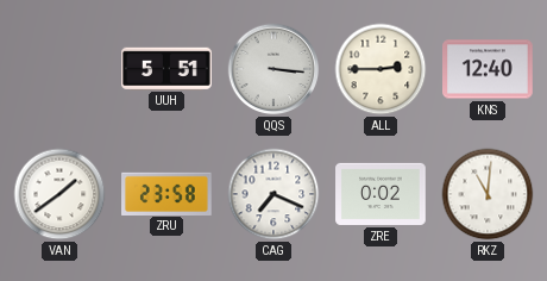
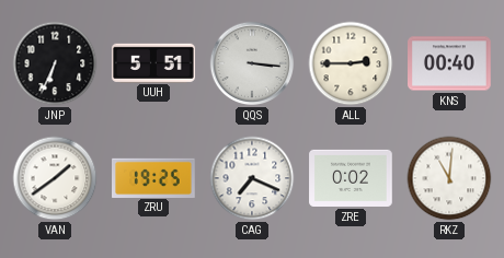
JNP: none -> 6:34
KNS: 12:40 -> 00:40
ZRU: 23:58 -> 19:25
